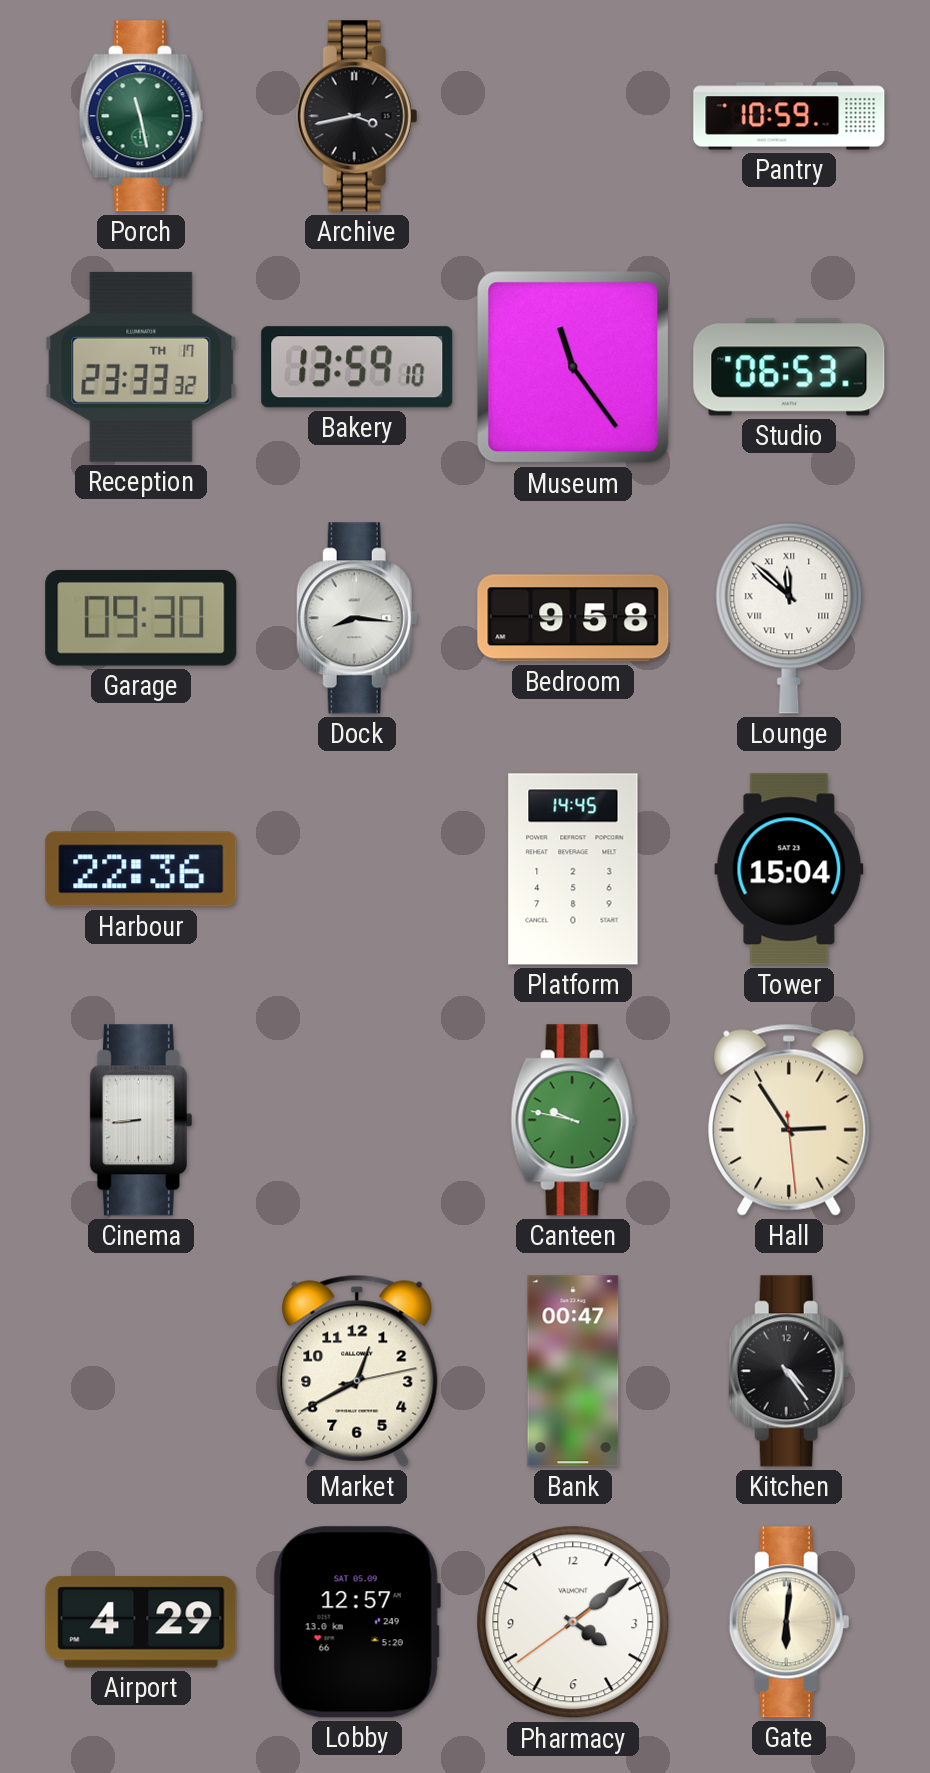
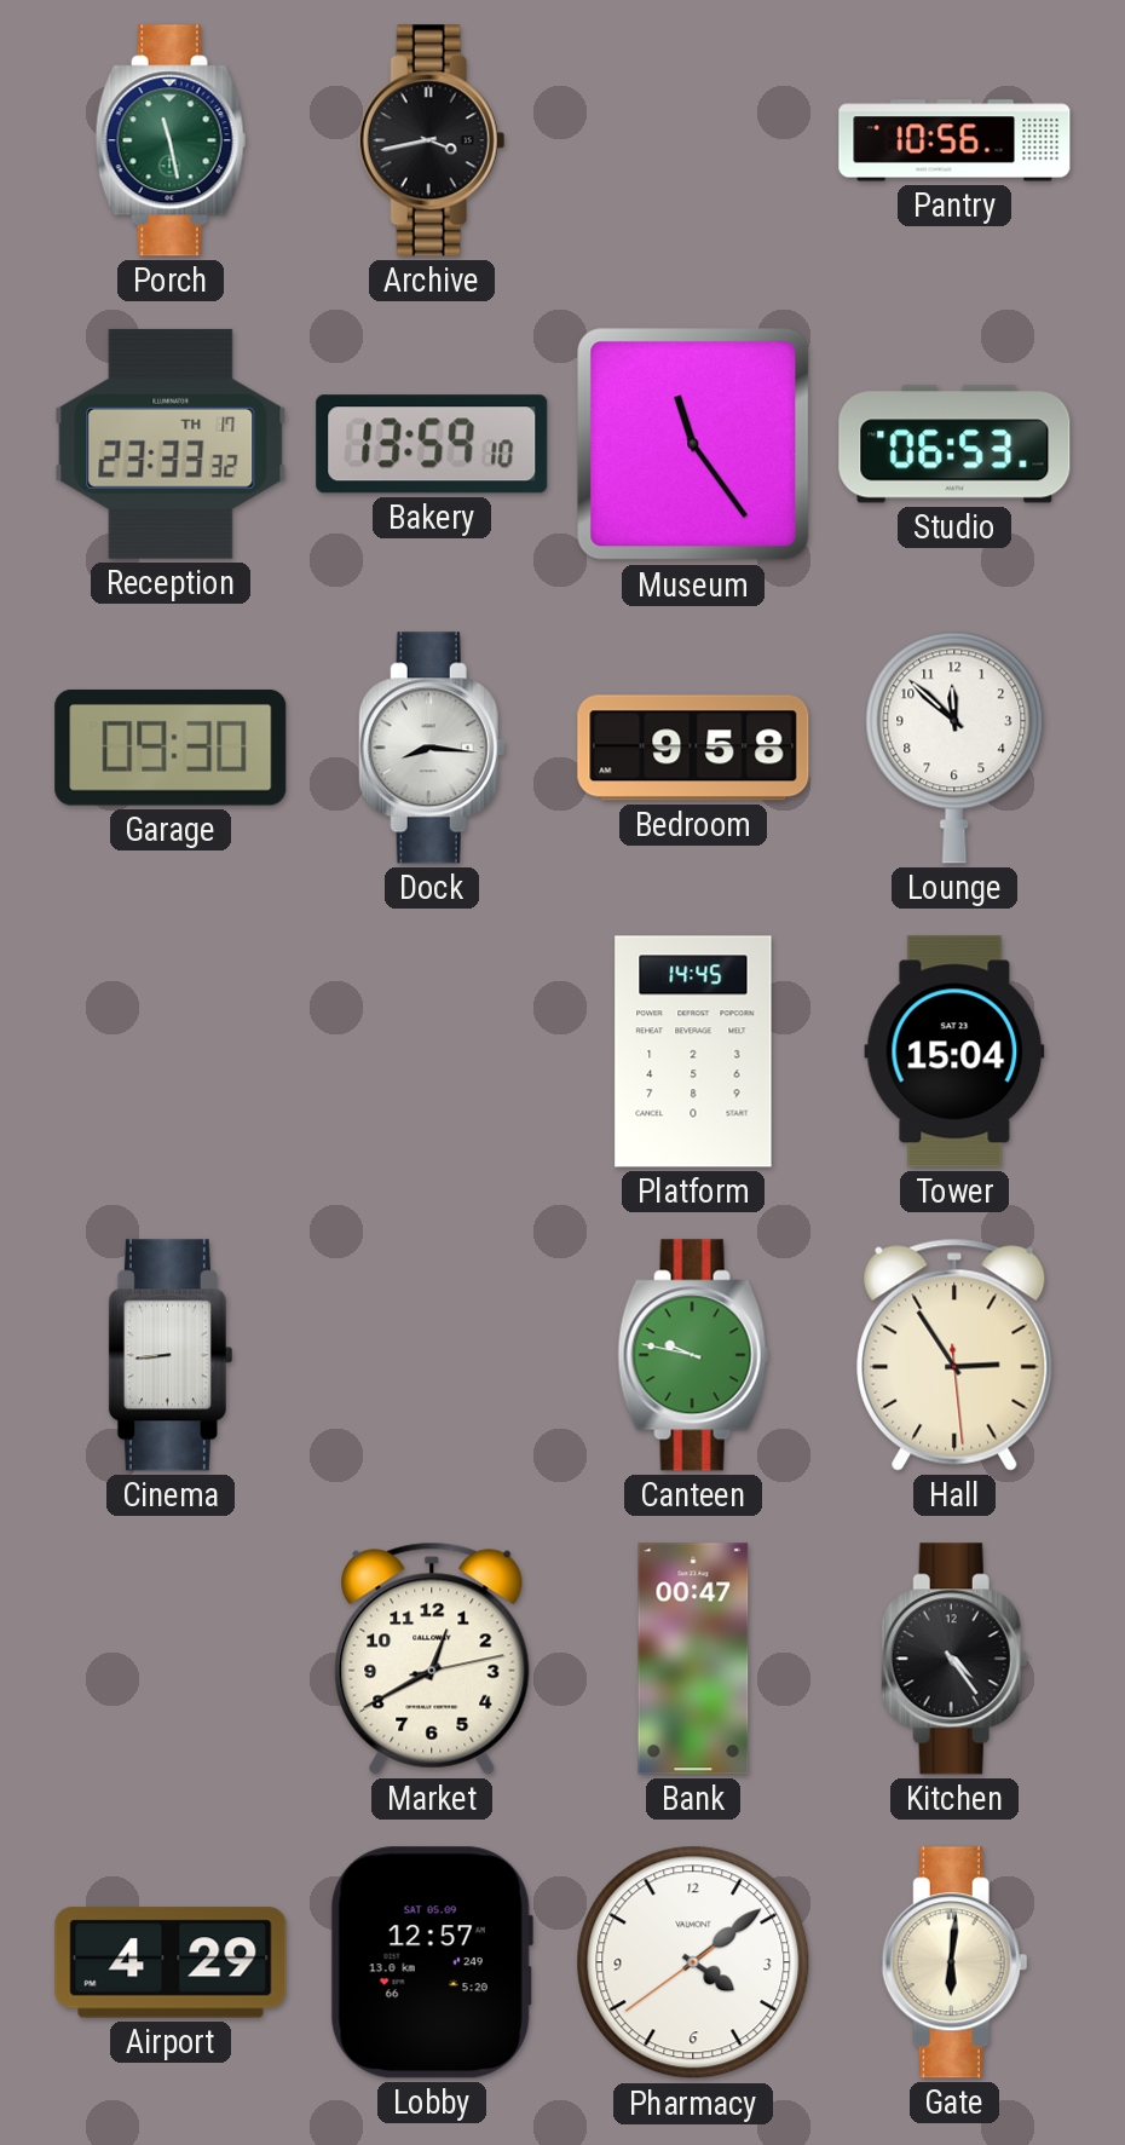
Pantry: 10:59 -> 10:56
Lounge numerals: Roman -> Arabic
Harbour: 22:36 -> none
